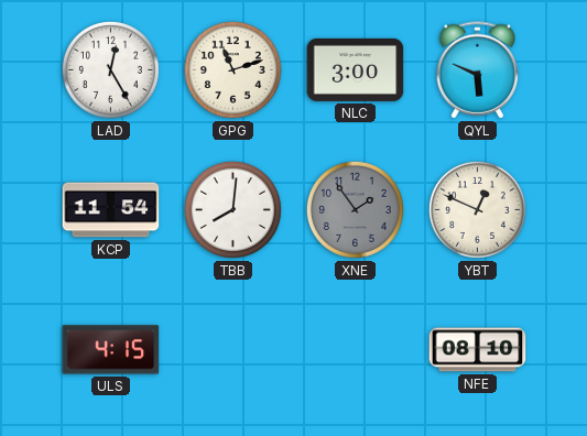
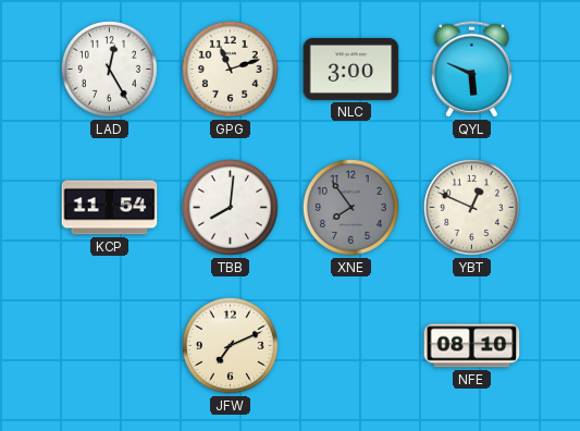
XNE: 1:54 -> 7:54
ULS: 4:15 -> none
JFW: none -> 7:11
